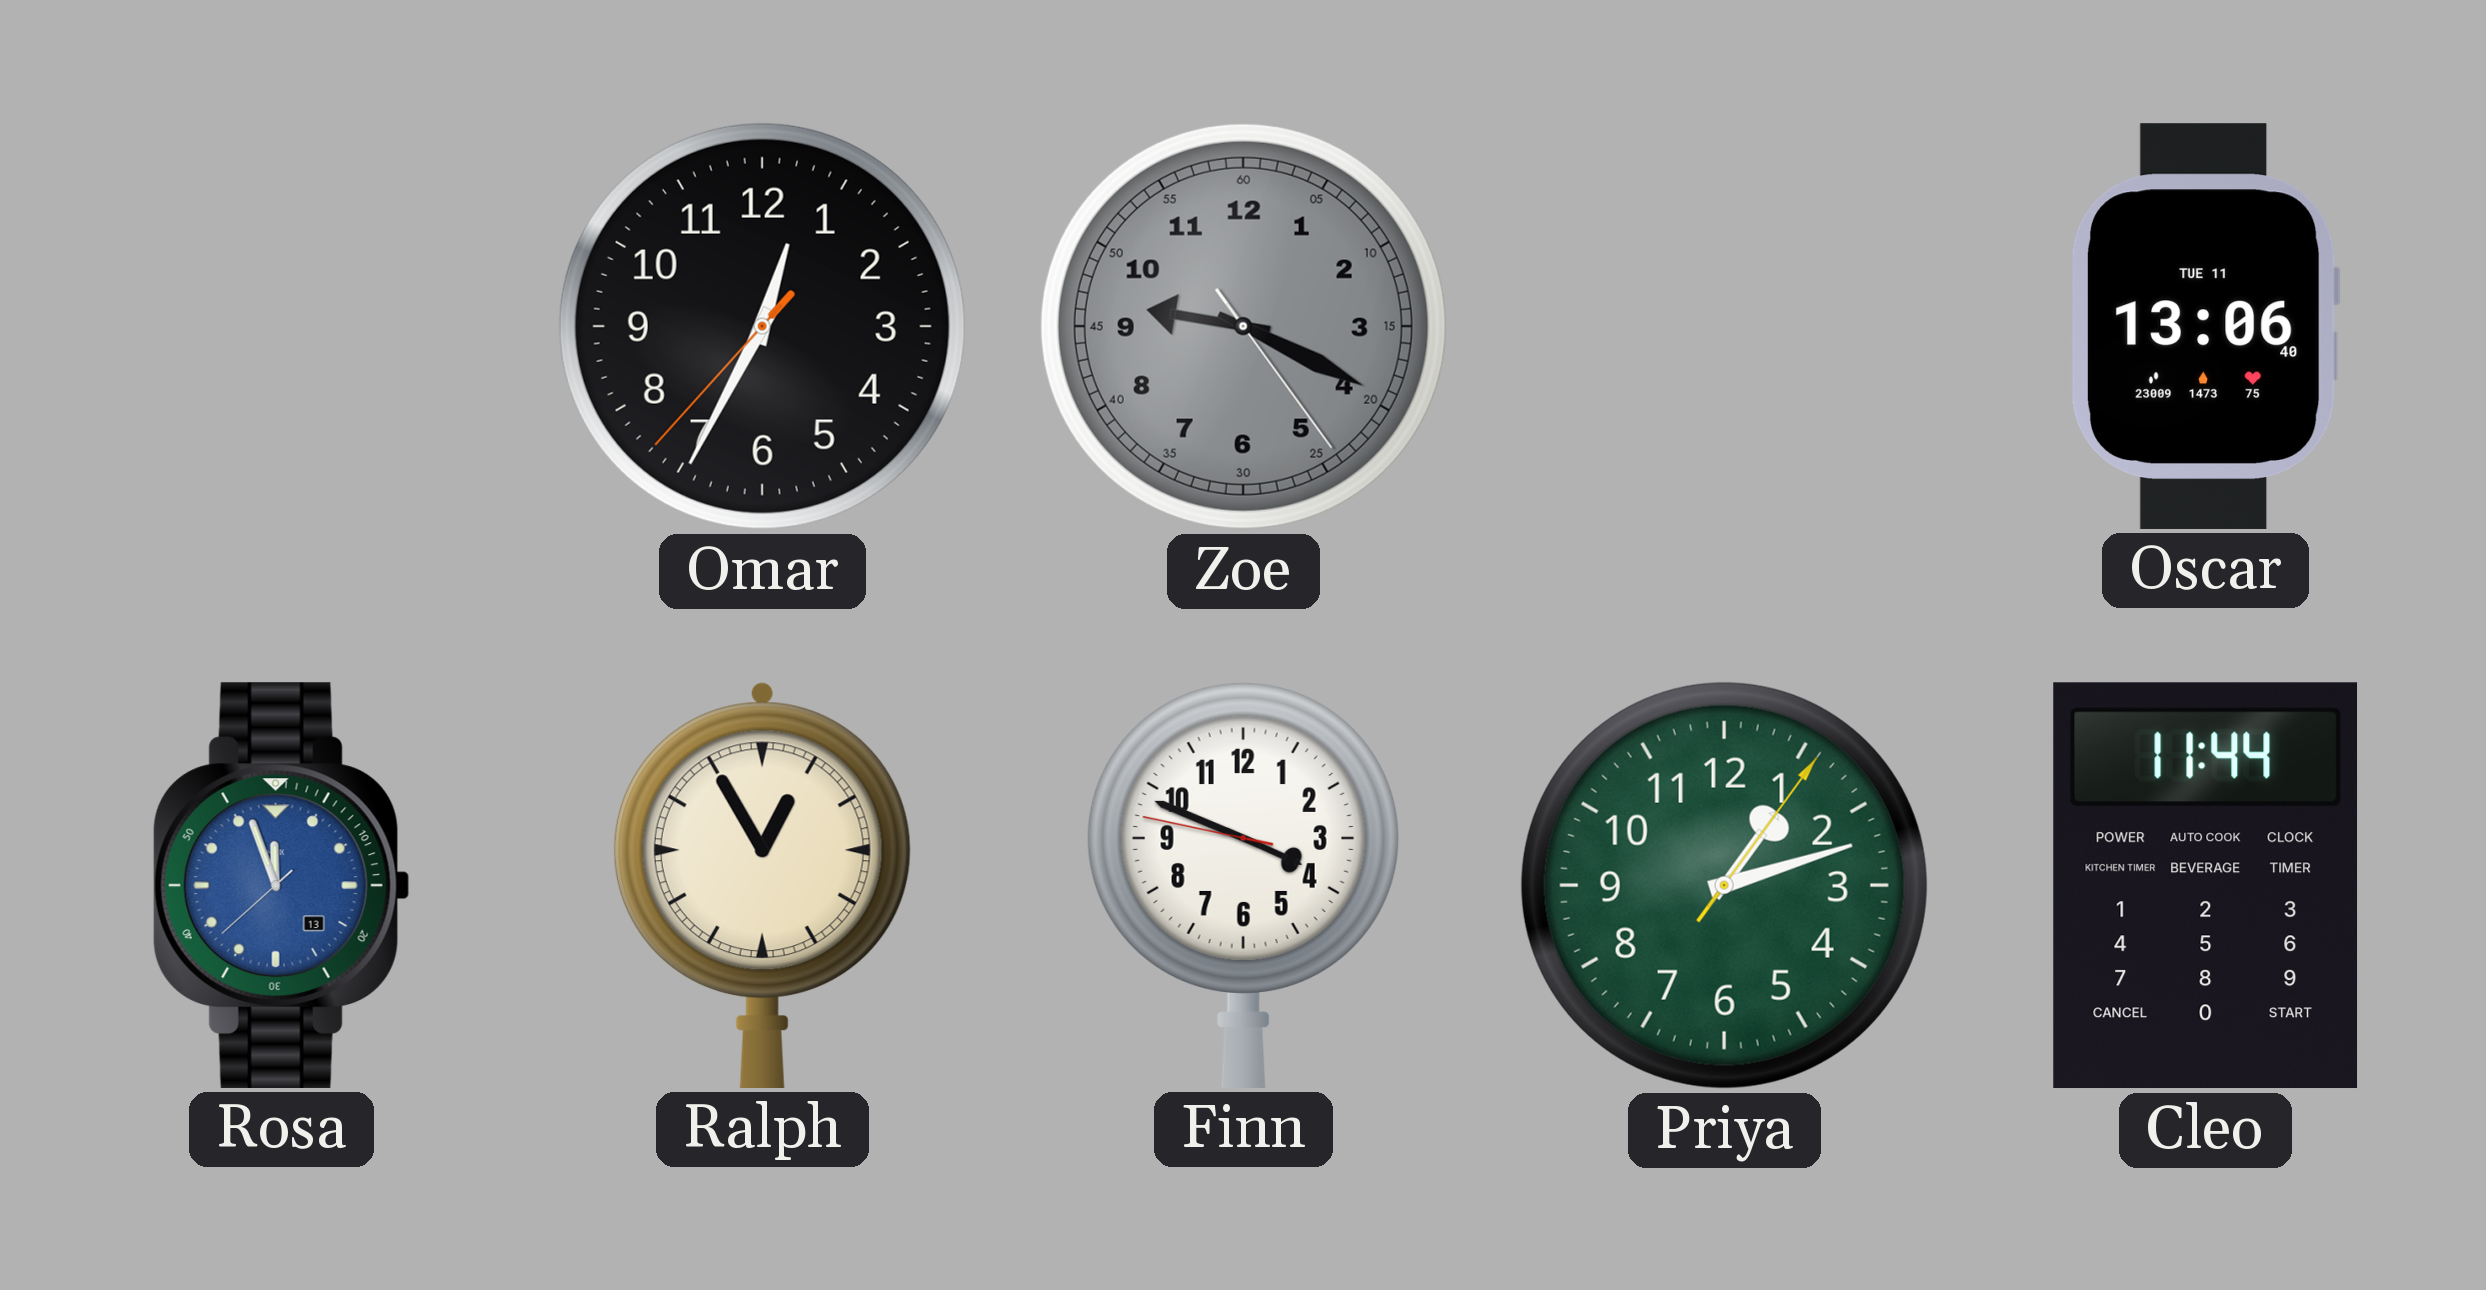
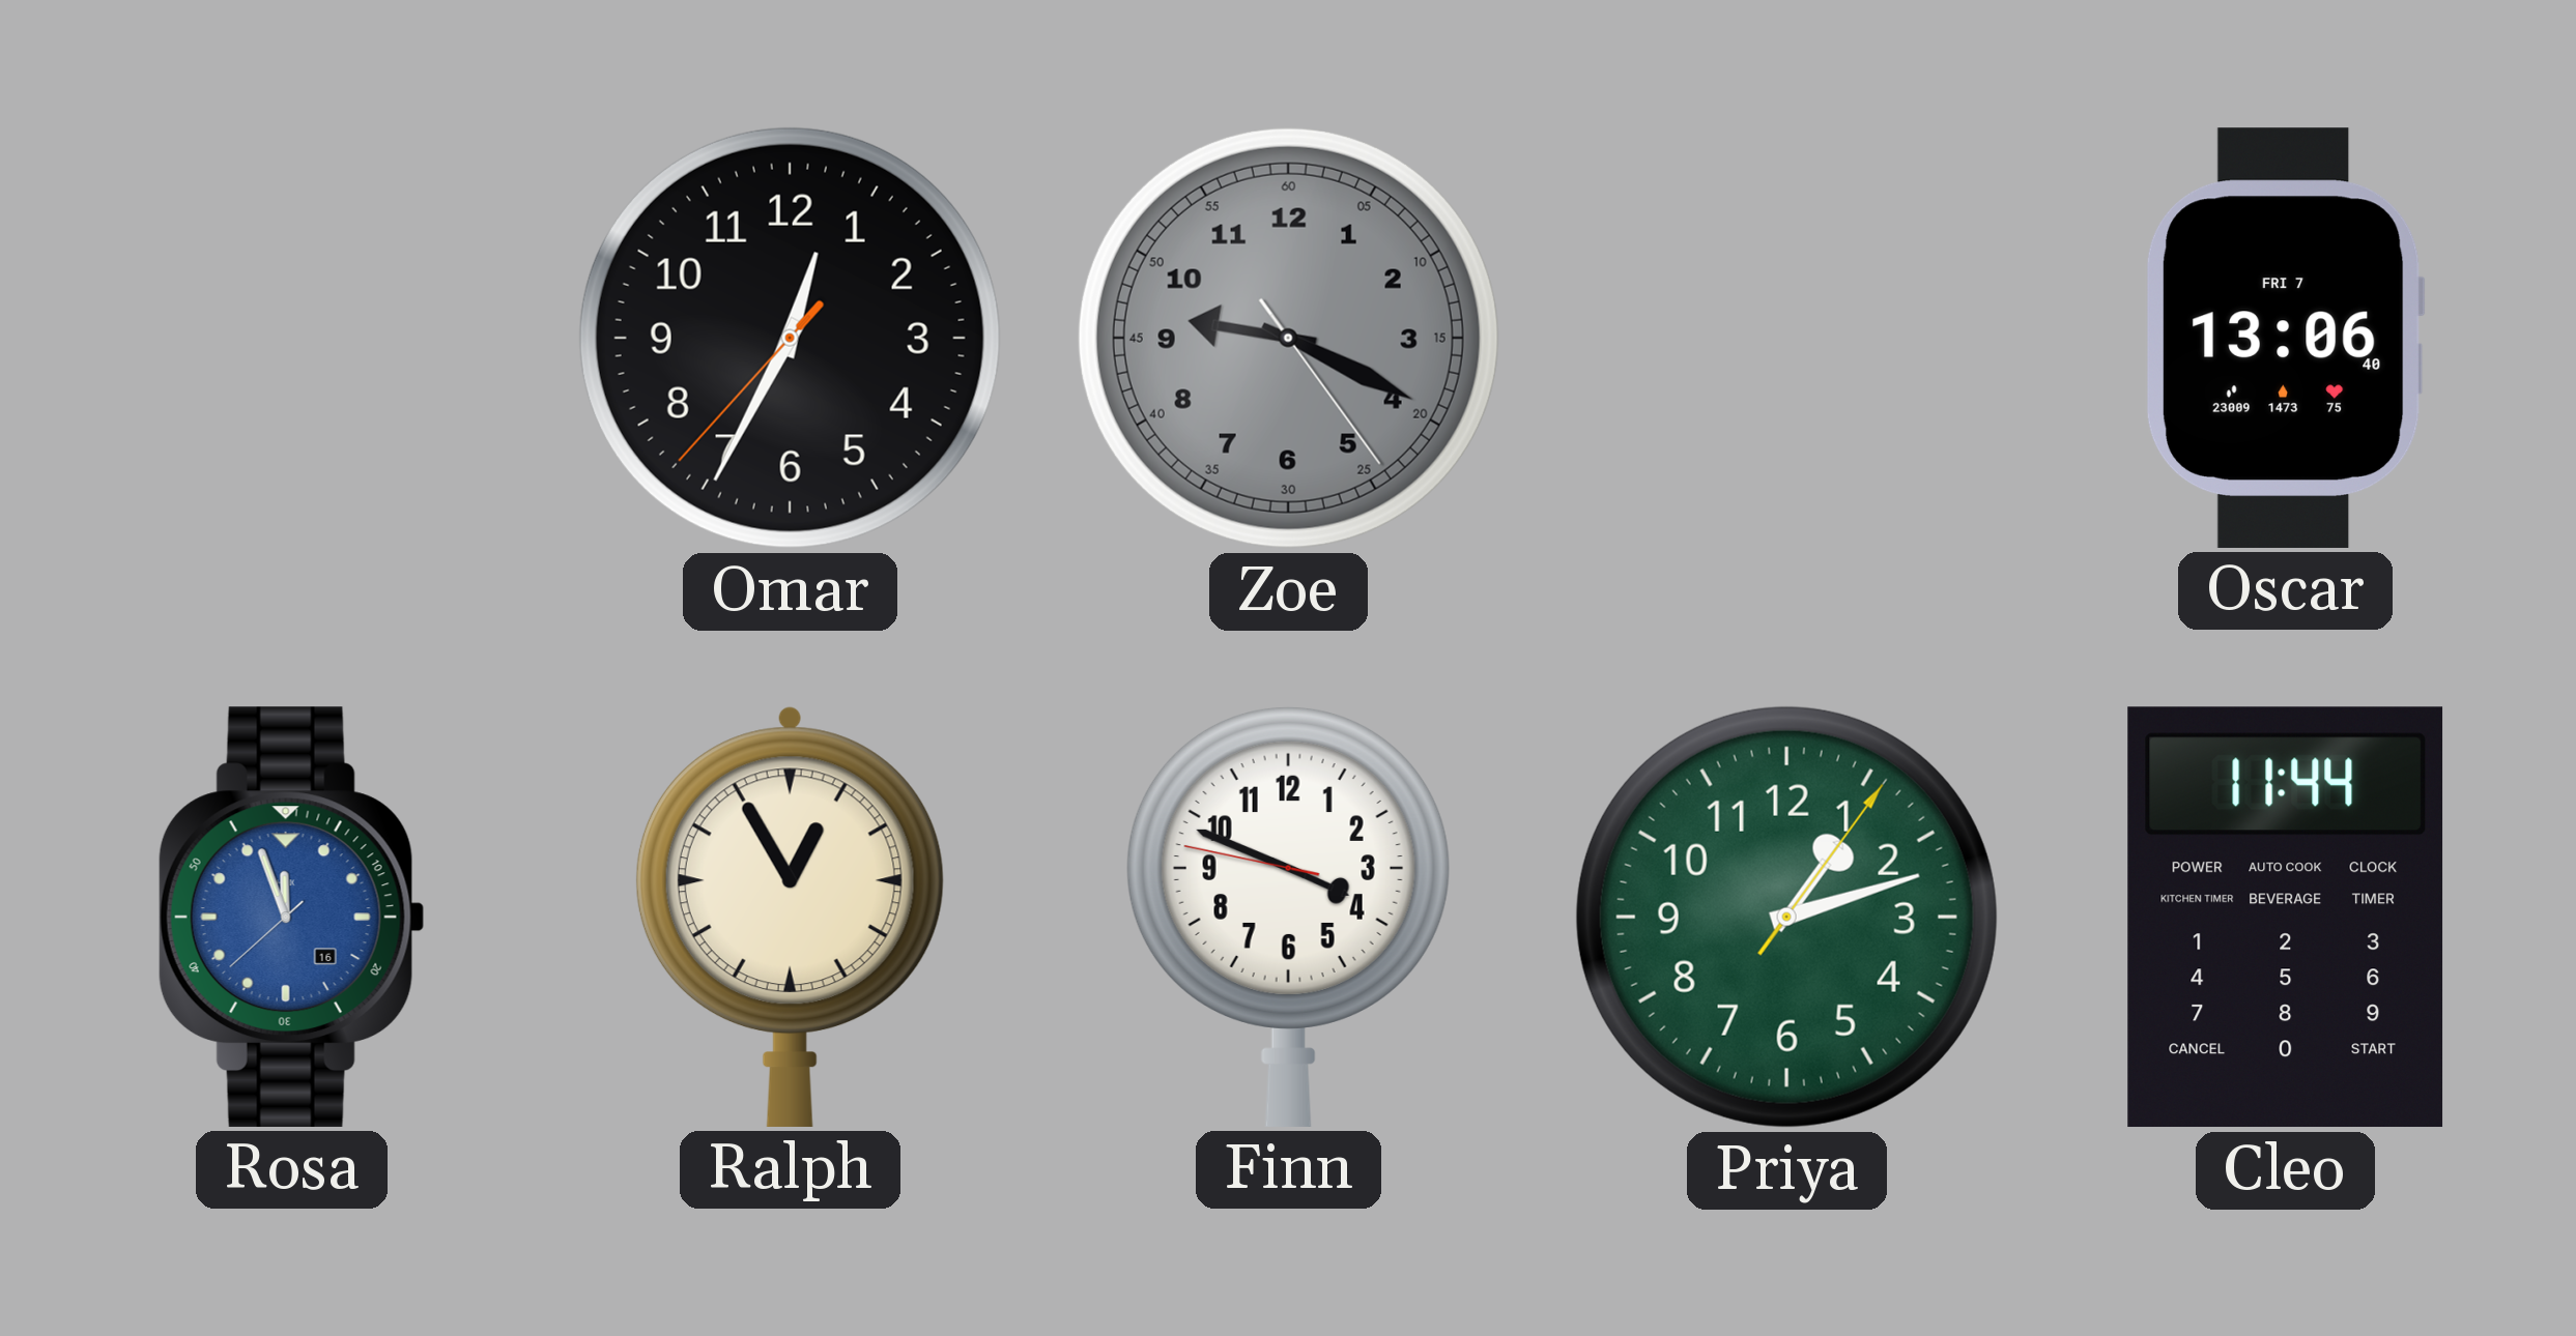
Oscar date: TUE 11 -> FRI 7
Rosa date: 13 -> 16
